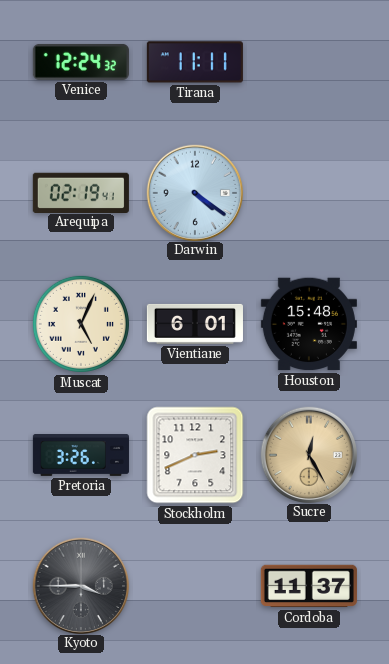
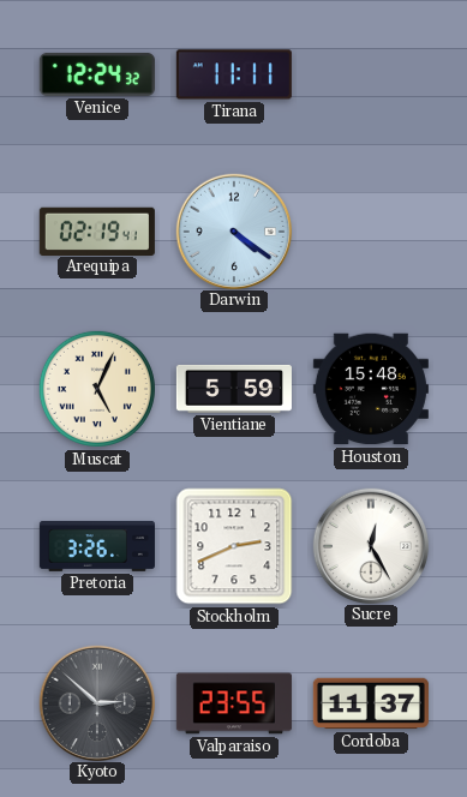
Vientiane: 6:01 -> 5:59
Sucre dial: champagne -> white
Kyoto: 3:45 -> 2:52
Valparaiso: none -> 23:55
